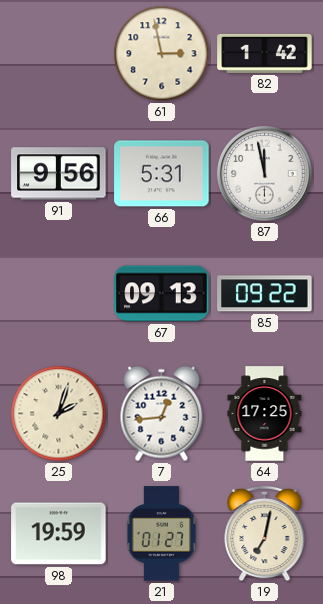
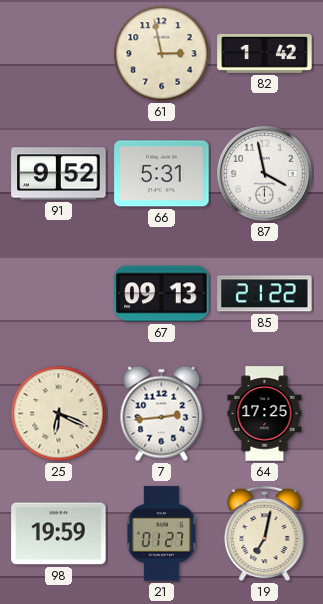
91: 9:56 -> 9:52
87: 11:58 -> 3:58
85: 09:22 -> 21:22
25: 2:03 -> 6:19
7: 12:44 -> 2:44
